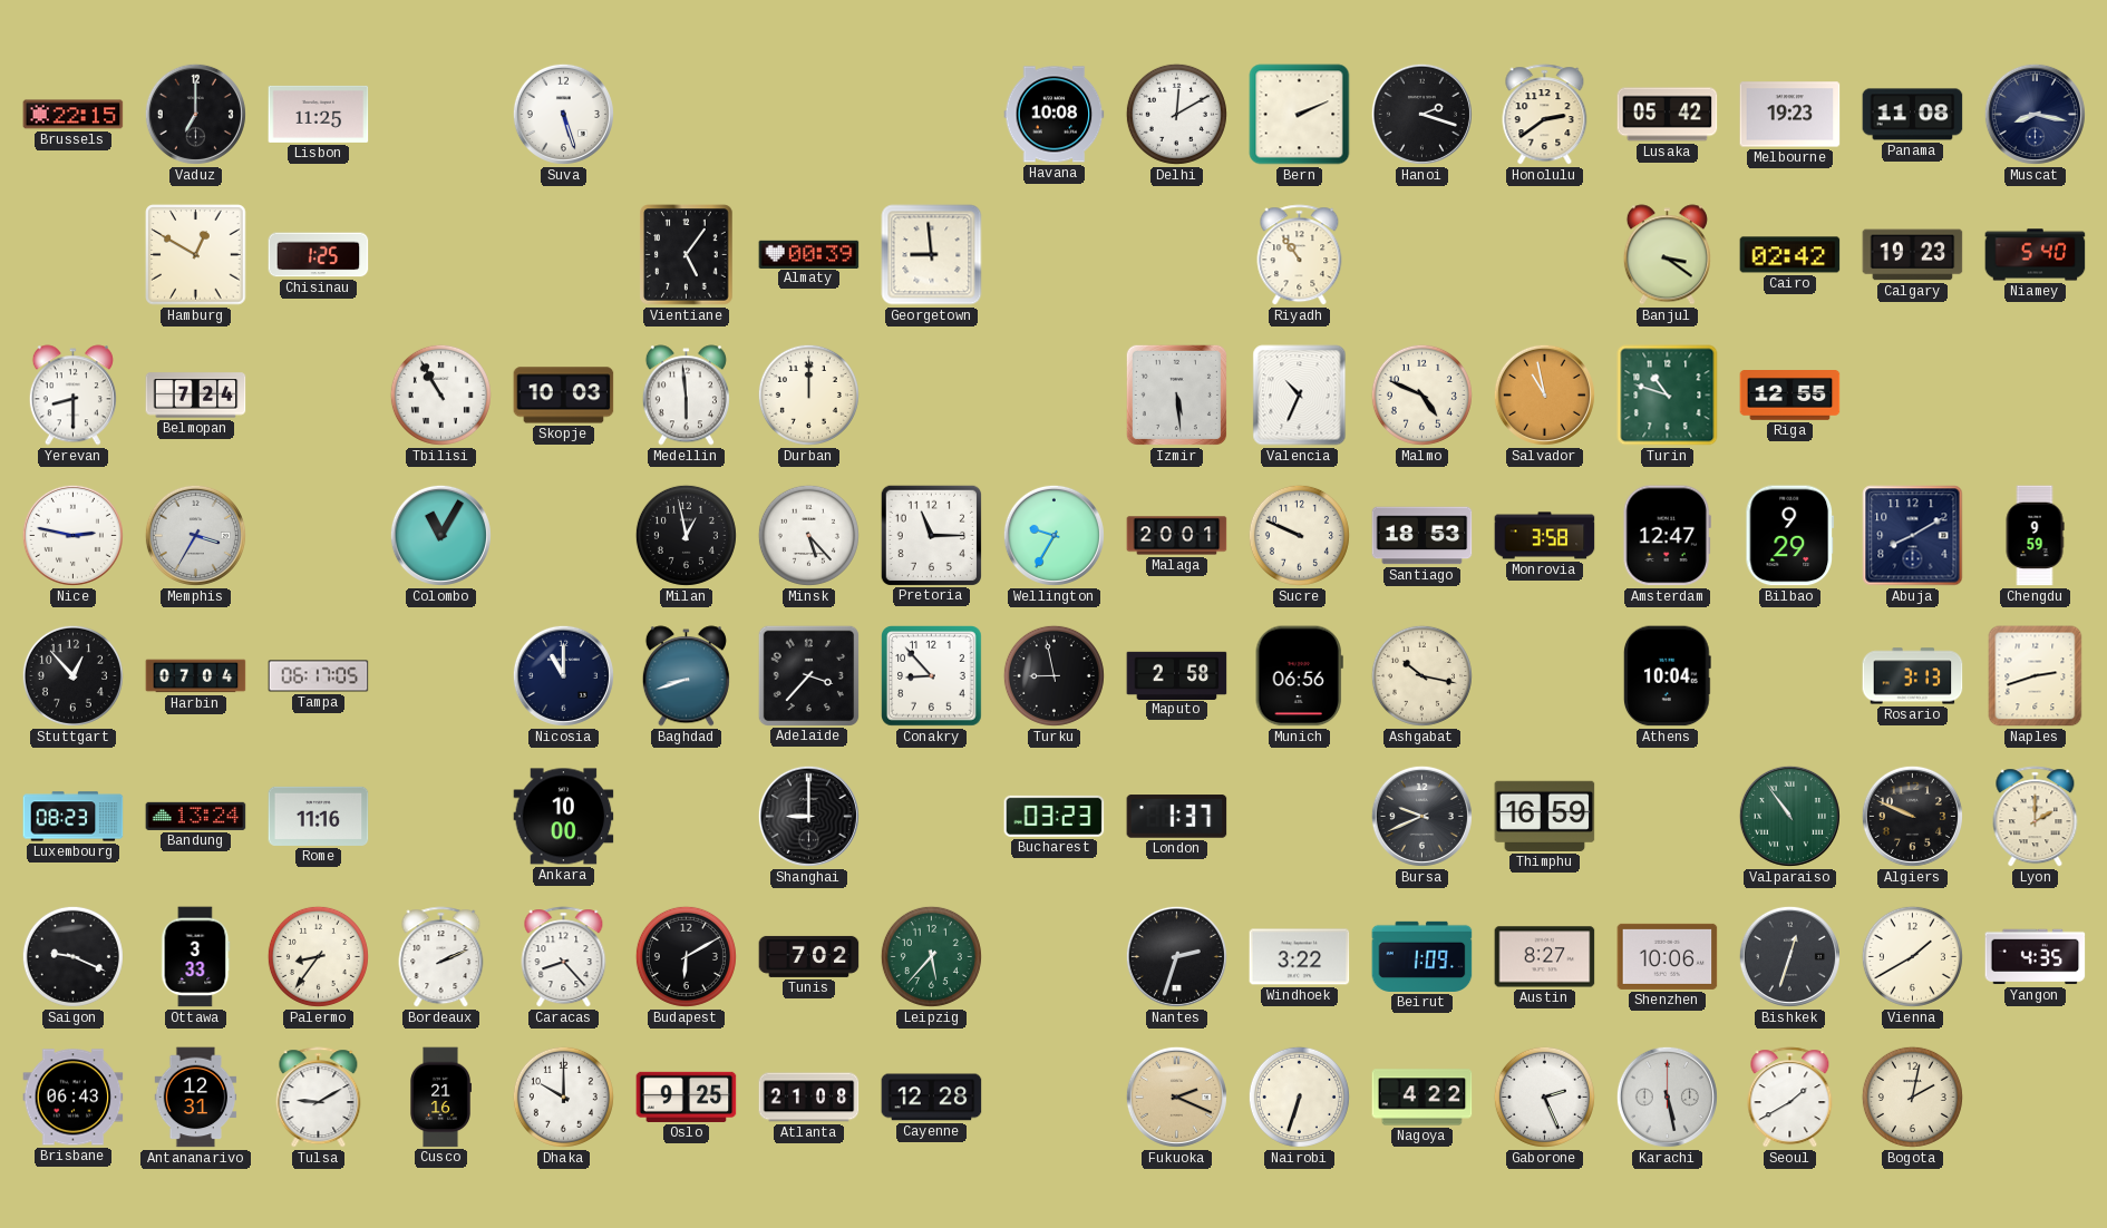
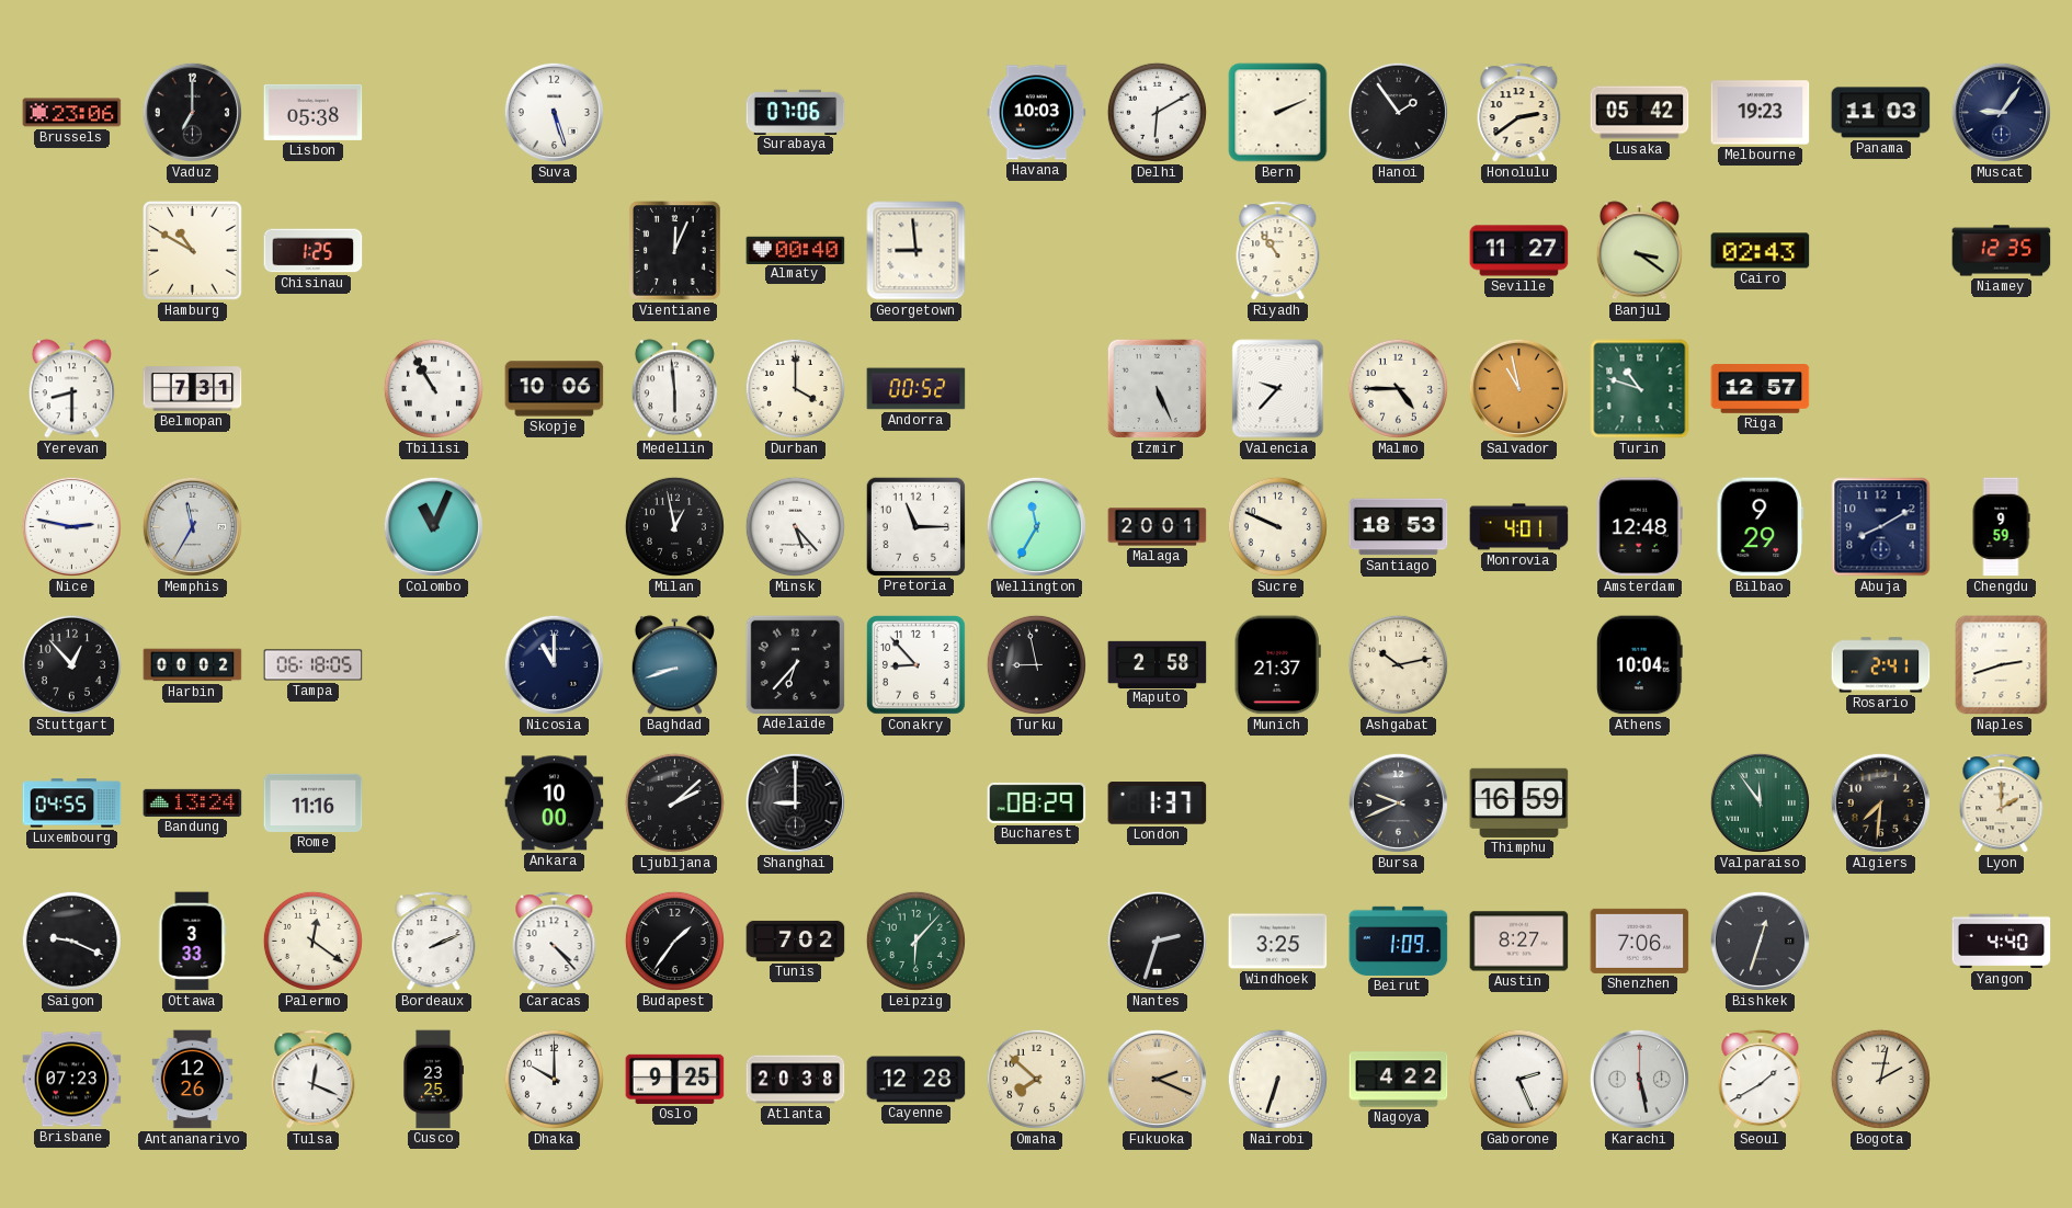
Brussels: 22:15 -> 23:06
Lisbon: 11:25 -> 05:38
Surabaya: none -> 07:06
Havana: 10:08 -> 10:03
Delhi: 12:10 -> 6:10
Hanoi: 2:18 -> 1:54
Panama: 11:08 -> 11:03
Muscat: 8:17 -> 9:06
Hamburg: 12:50 -> 10:50
Vientiane: 5:06 -> 12:04
Almaty: 00:39 -> 00:40
Seville: none -> 11:27
Cairo: 02:42 -> 02:43
Calgary: 19:23 -> none
Niamey: 5:40 -> 12:35
Belmopan: 7:24 -> 7:31
Skopje: 10:03 -> 10:06
Durban: 12:00 -> 4:00
Andorra: none -> 00:52
Izmir: 5:29 -> 5:26
Valencia: 10:34 -> 9:37
Malmo: 4:49 -> 4:45
Riga: 12:55 -> 12:57
Memphis: 3:35 -> 11:35
Colombo: 11:05 -> 11:04
Wellington: 9:35 -> 11:35
Monrovia: 3:58 -> 4:01
Amsterdam: 12:47 -> 12:48
Harbin: 07:04 -> 00:02
Tampa: 06:17 -> 06:18
Adelaide: 3:37 -> 6:37
Munich: 06:56 -> 21:37
Ashgabat: 10:17 -> 10:13
Rosario: 3:13 -> 2:41
Luxembourg: 08:23 -> 04:55
Ljubljana: none -> 2:08
Bucharest: 03:23 -> 08:29
Valparaiso: 10:54 -> 11:54
Algiers: 9:49 -> 7:31
Palermo: 8:36 -> 12:21
Caracas: 8:23 -> 4:23
Budapest: 6:10 -> 1:36
Leipzig: 5:37 -> 6:07
Windhoek: 3:22 -> 3:25
Shenzhen: 10:06 -> 7:06
Vienna: 1:40 -> none
Yangon: 4:35 -> 4:40
Brisbane: 06:43 -> 07:23
Antananarivo: 12:31 -> 12:26
Tulsa: 9:10 -> 12:19
Cusco: 21:16 -> 23:25
Atlanta: 21:08 -> 20:38
Omaha: none -> 7:52
